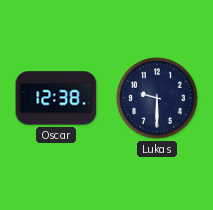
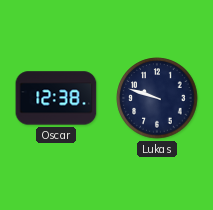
Lukas: 9:30 -> 9:48
